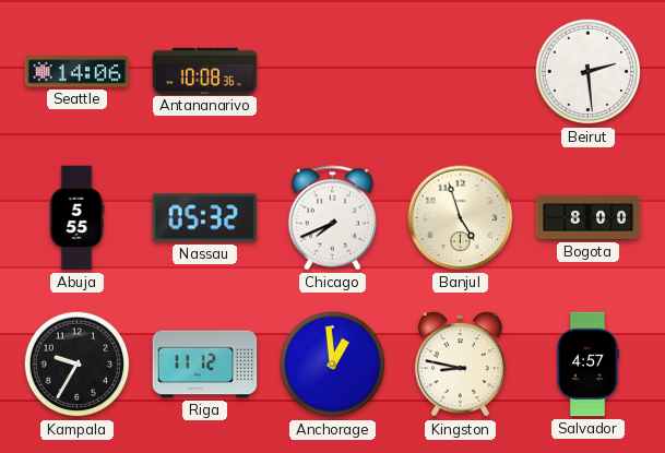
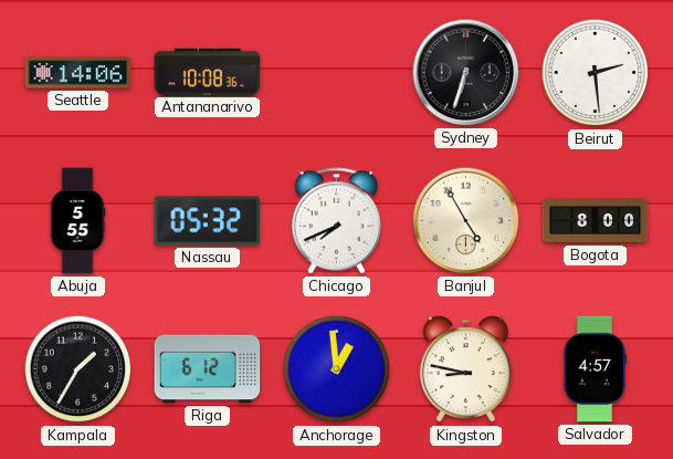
Sydney: none -> 6:33
Banjul: 4:57 -> 4:55
Kampala: 9:35 -> 1:35
Riga: 11:12 -> 6:12
